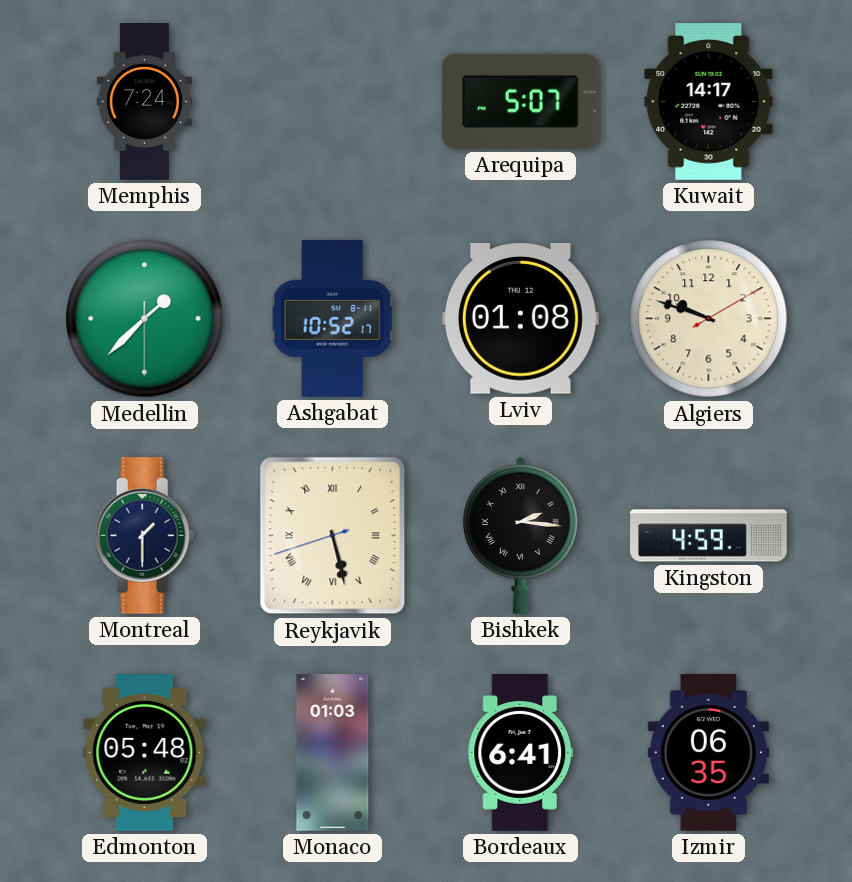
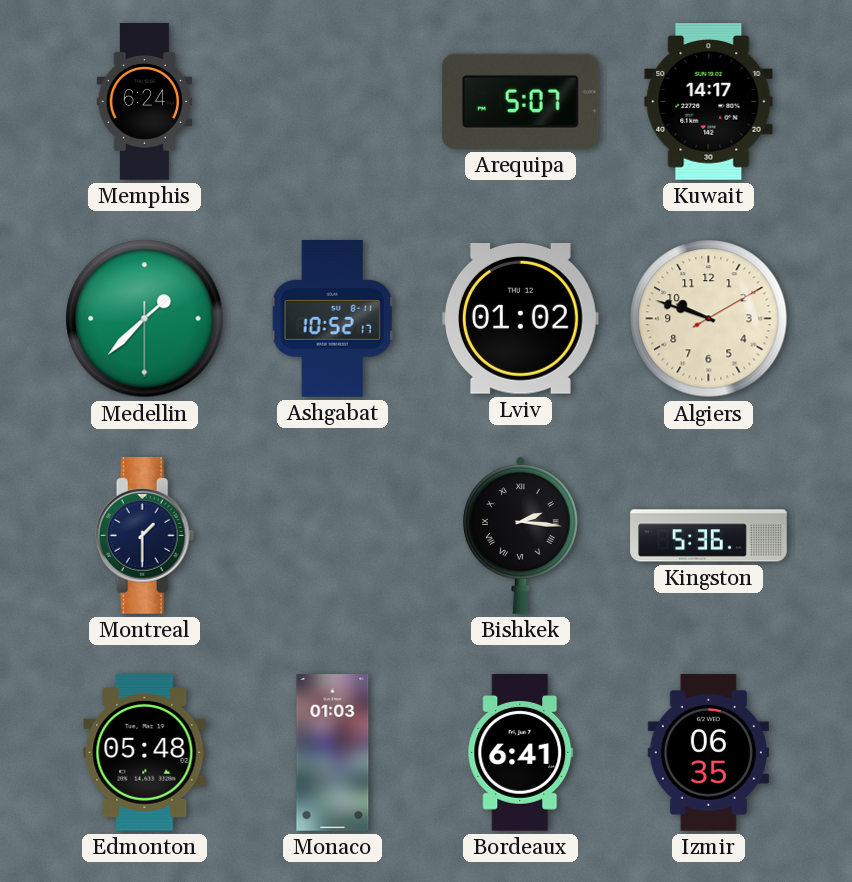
Memphis: 7:24 -> 6:24
Lviv: 01:08 -> 01:02
Reykjavik: 5:27 -> none
Kingston: 4:59 -> 5:36
